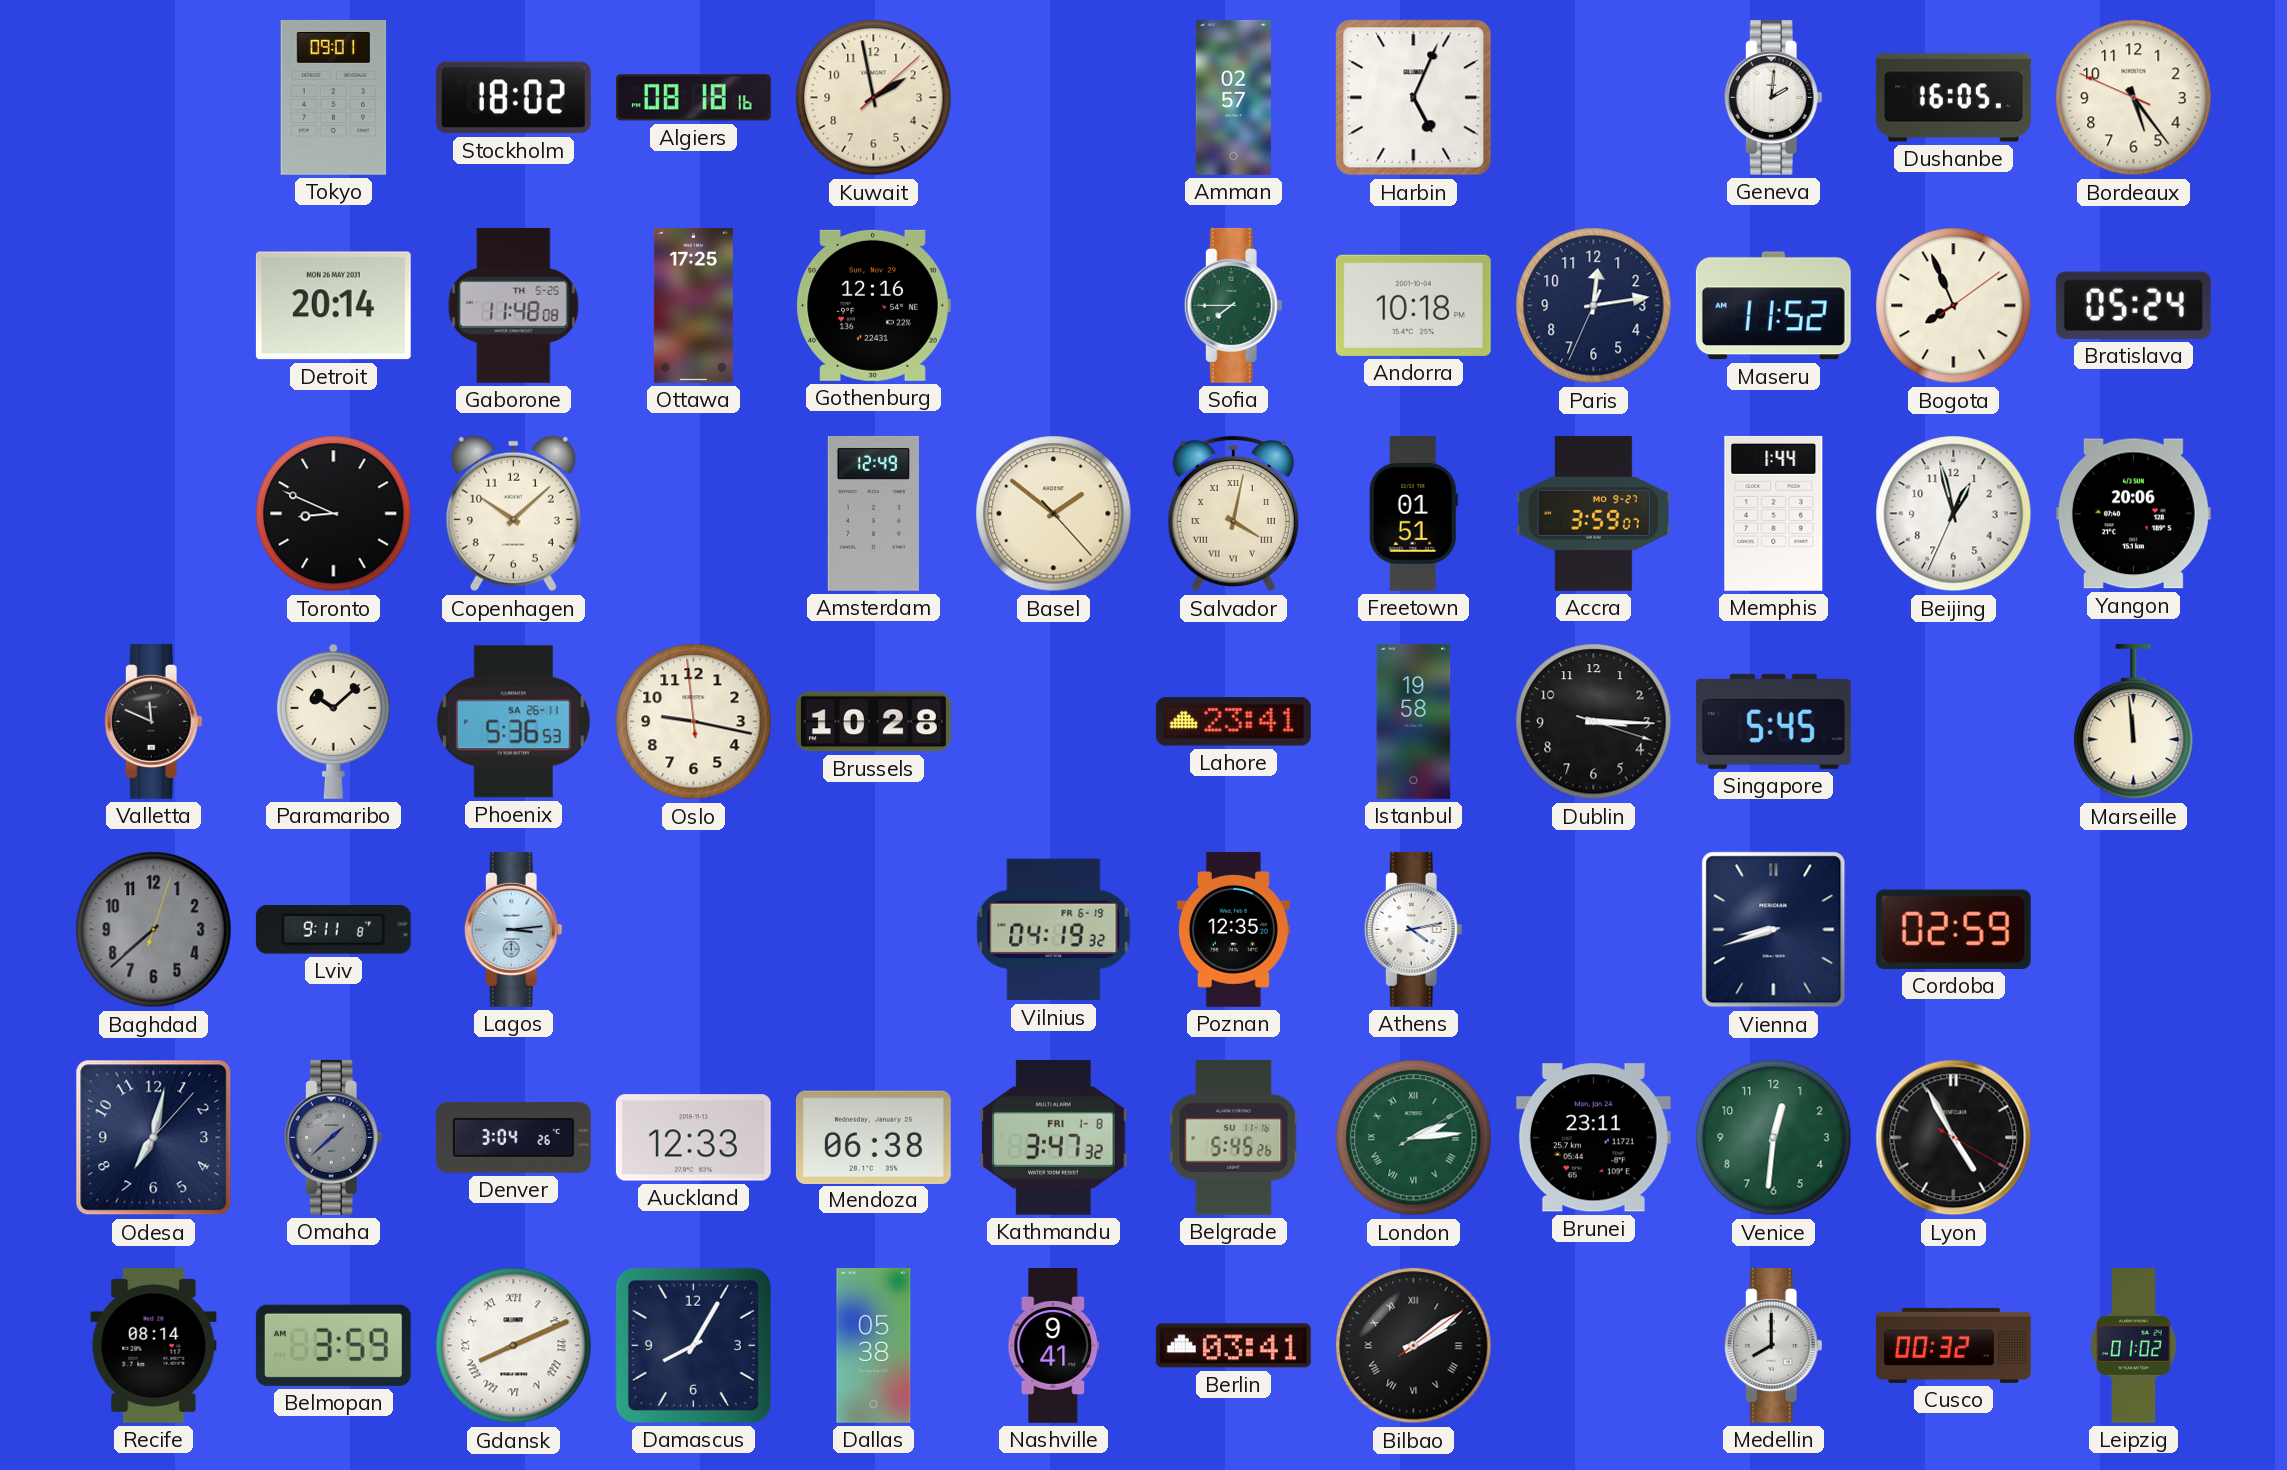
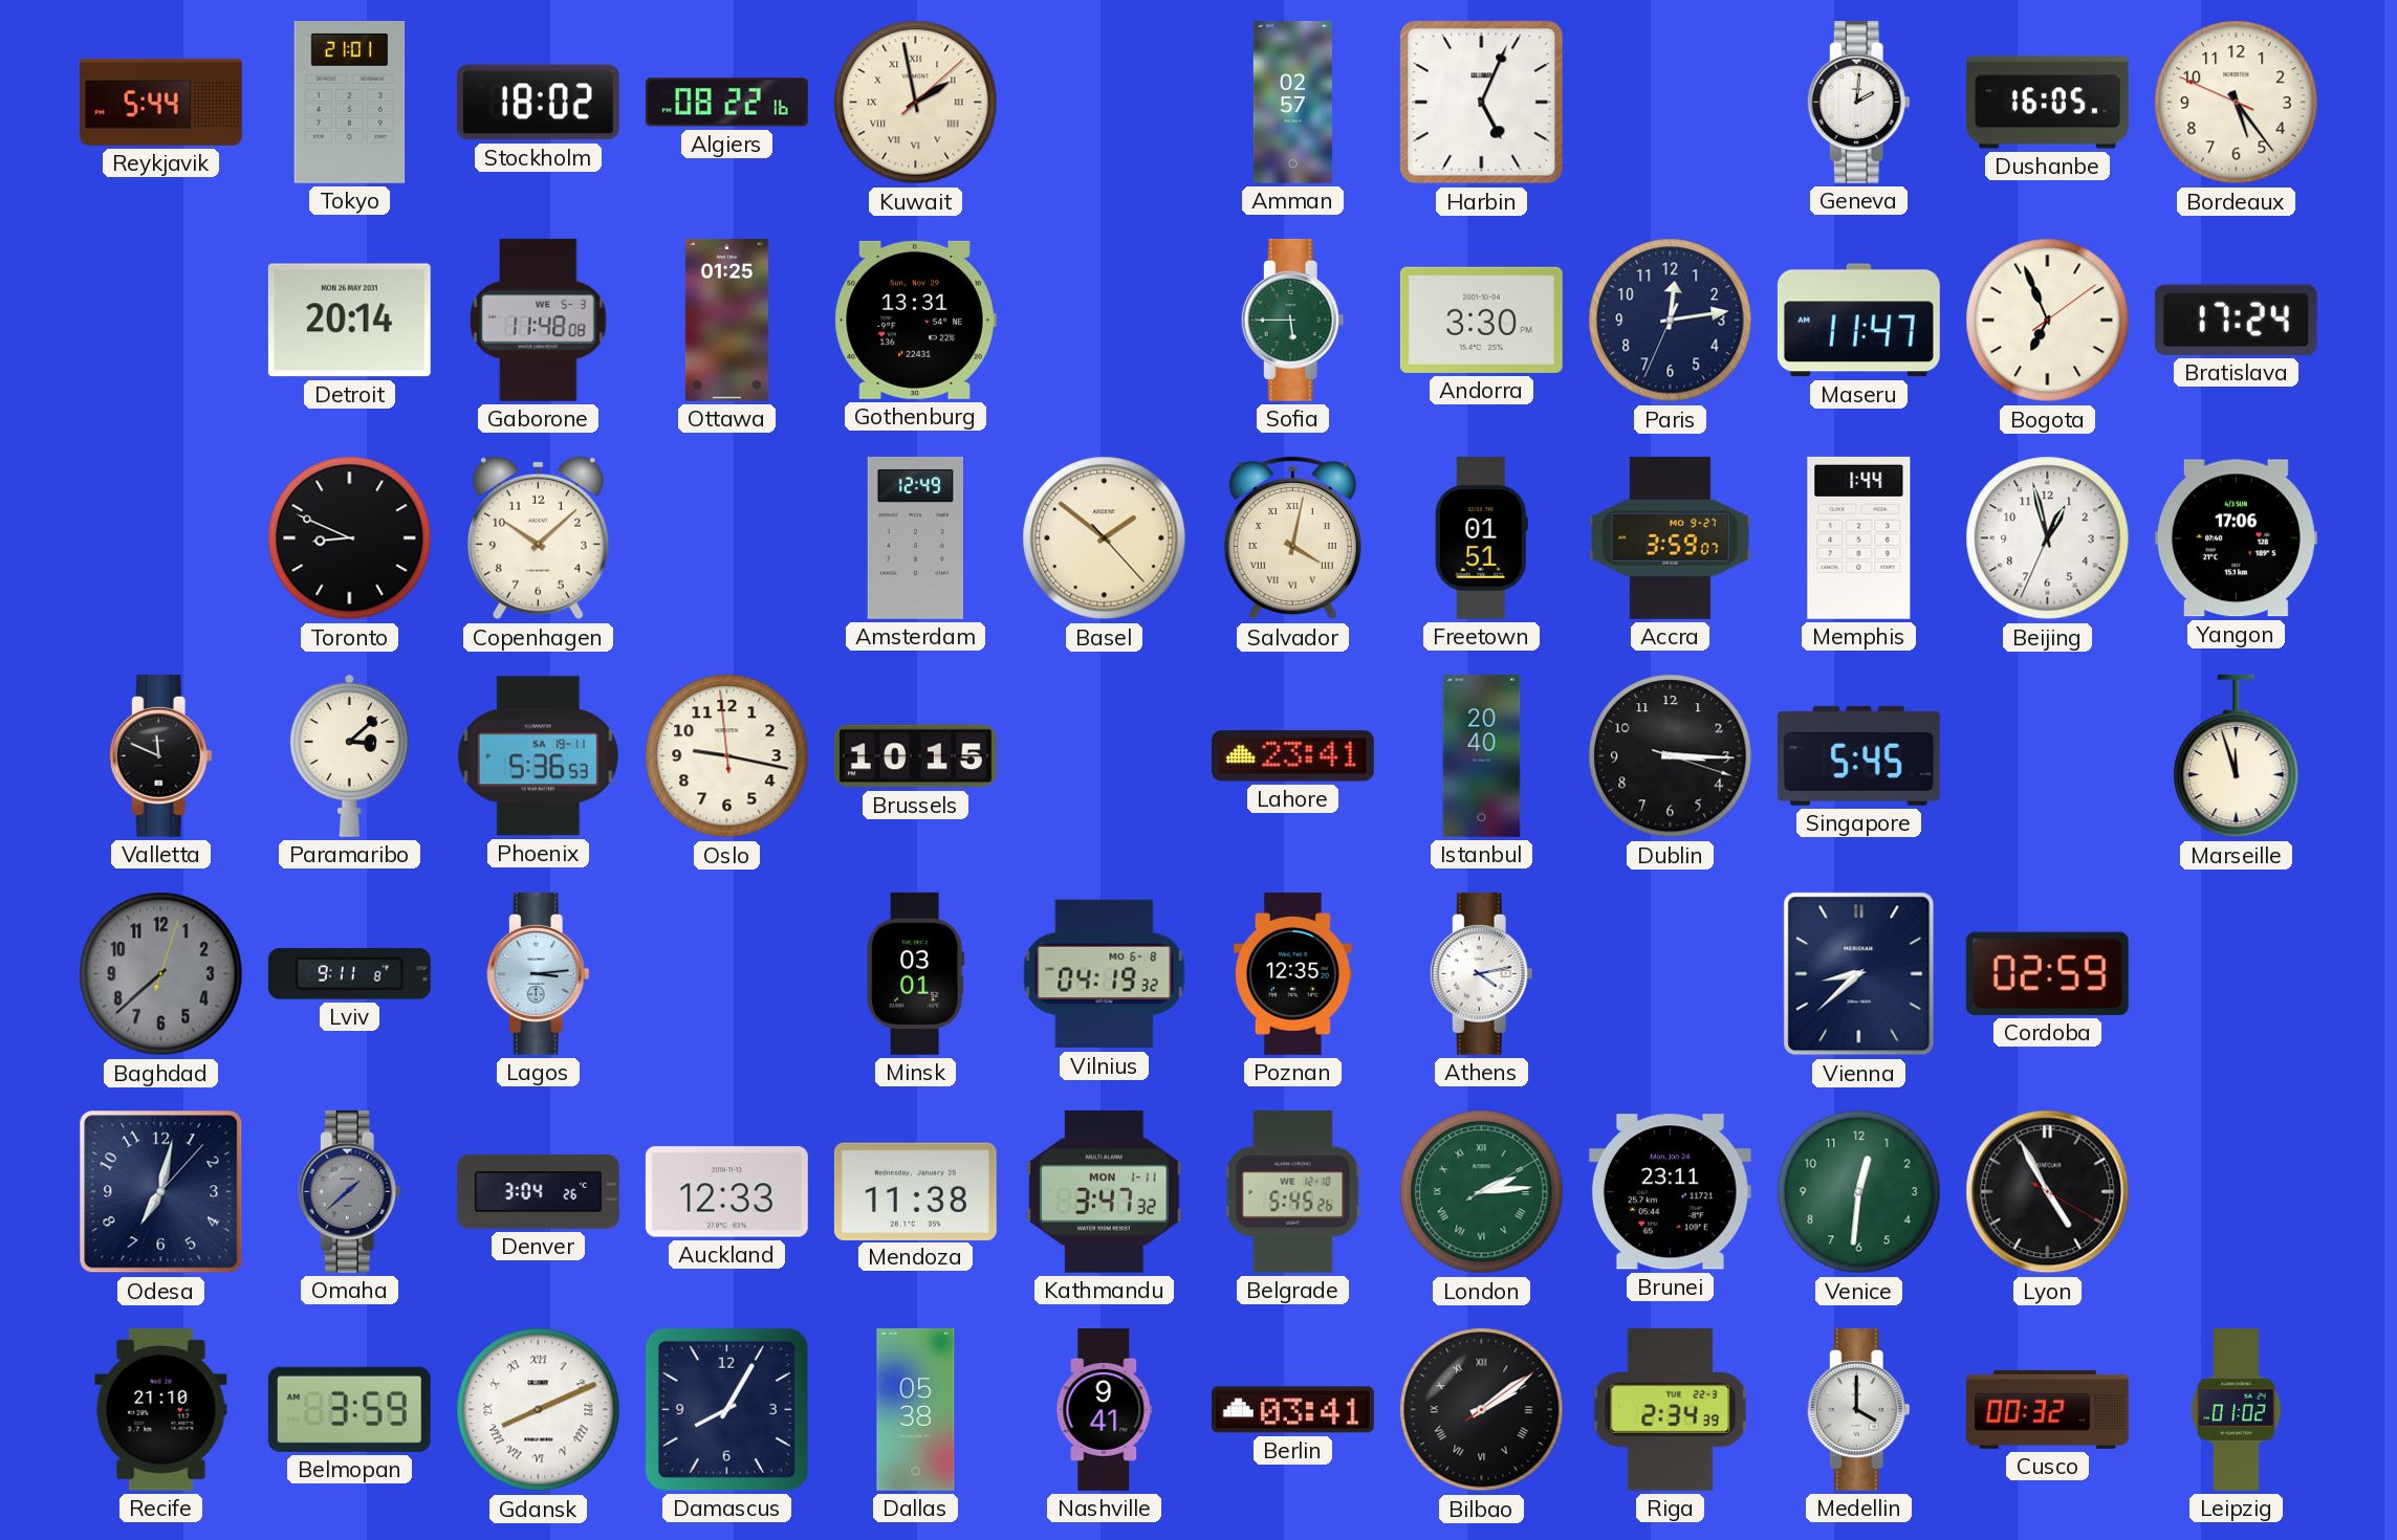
Reykjavik: none -> 5:44
Tokyo: 09:01 -> 21:01
Algiers: 08:18 -> 08:22
Kuwait numerals: Arabic -> Roman
Gaborone date: TH 5-25 -> WE 5-3
Ottawa: 17:25 -> 01:25
Gothenburg: 12:16 -> 13:31
Sofia: 7:45 -> 5:45
Andorra: 10:18 -> 3:30
Maseru: 11:52 -> 11:47
Bogota: 7:56 -> 6:56
Bratislava: 05:24 -> 17:24
Yangon: 20:06 -> 17:06
Paramaribo: 10:08 -> 3:08
Phoenix date: SA 26-11 -> SA 19-11
Brussels: 10:28 -> 10:15
Istanbul: 19:58 -> 20:40
Marseille: 11:59 -> 11:57
Minsk: none -> 03:01
Vilnius date: FR 6-19 -> MO 6-8
Vienna: 8:42 -> 8:38
Mendoza: 06:38 -> 11:38
Kathmandu date: FRI 1-8 -> MON 1-11
Belgrade date: SU 11-16 -> WE 12-10
Recife: 08:14 -> 21:10
Riga: none -> 2:34
Medellin: 8:00 -> 4:00
